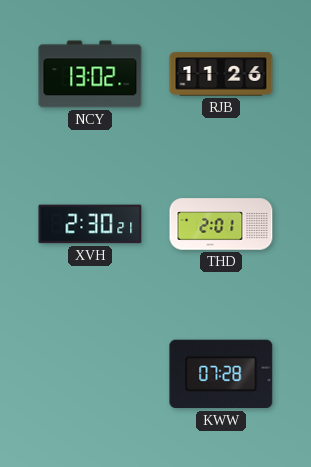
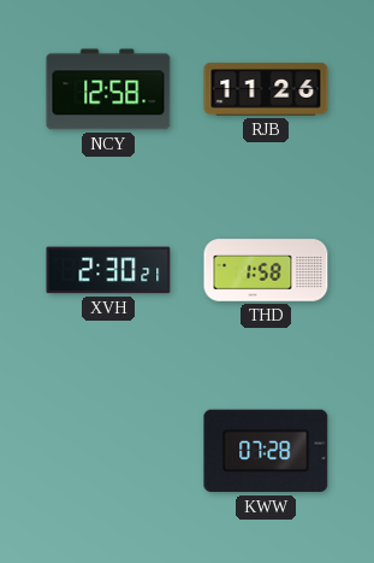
NCY: 13:02 -> 12:58
THD: 2:01 -> 1:58
